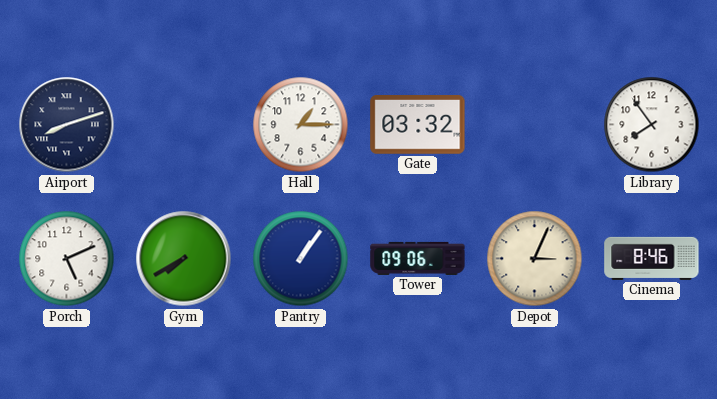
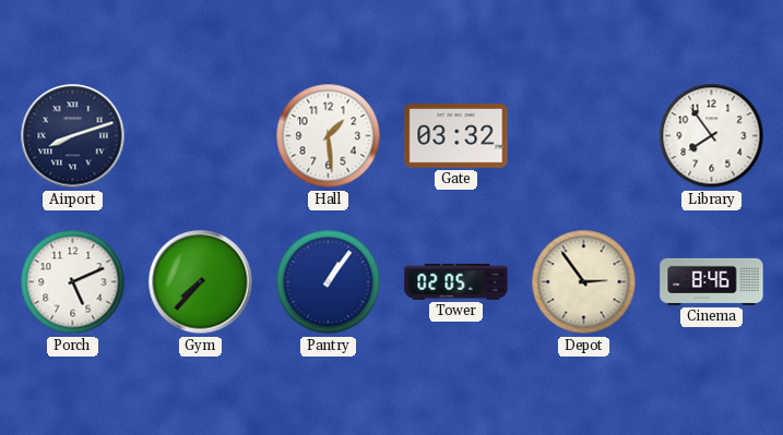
Hall: 1:15 -> 1:29
Gym: 7:40 -> 7:37
Tower: 09:06 -> 02:05
Depot: 3:04 -> 2:54
